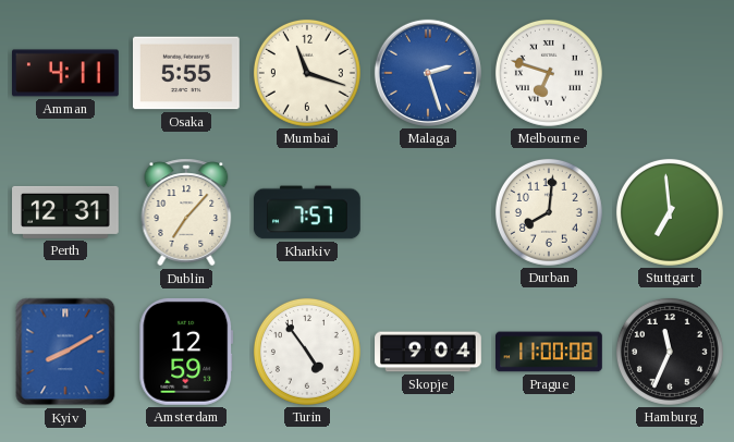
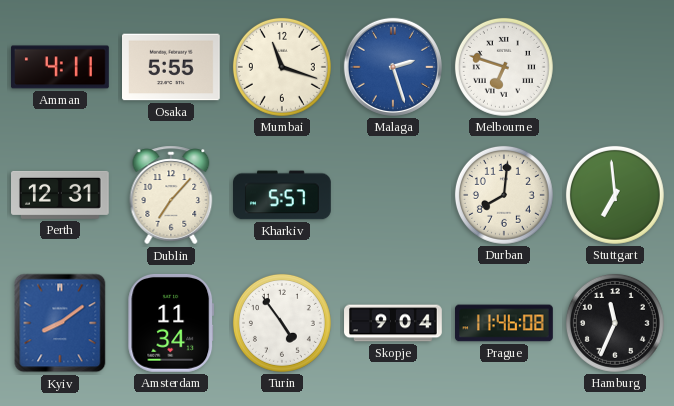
Kharkiv: 7:57 -> 5:57
Kyiv: 8:10 -> 8:09
Amsterdam: 12:59 -> 11:34
Prague: 11:00 -> 11:46
